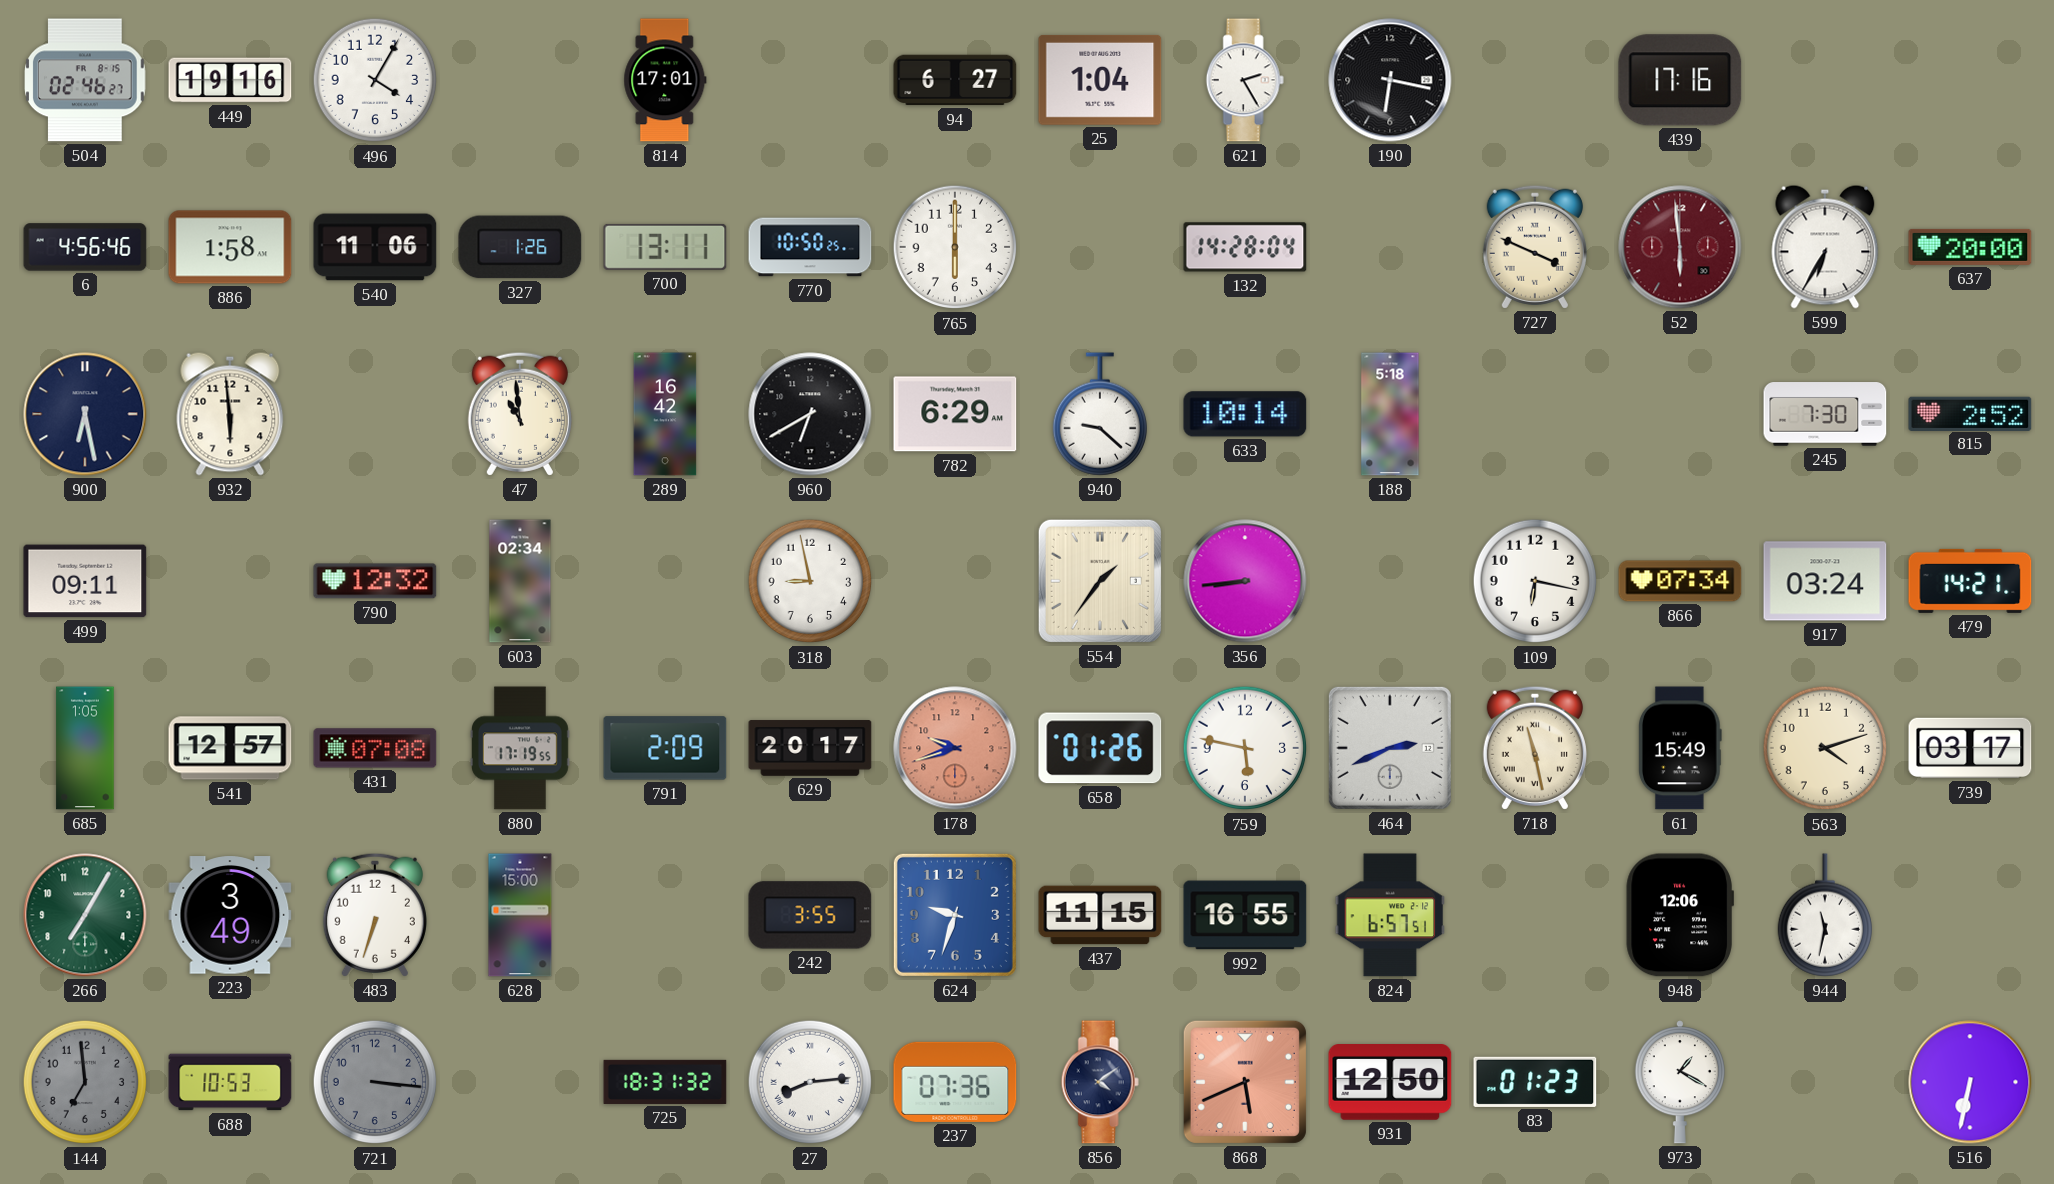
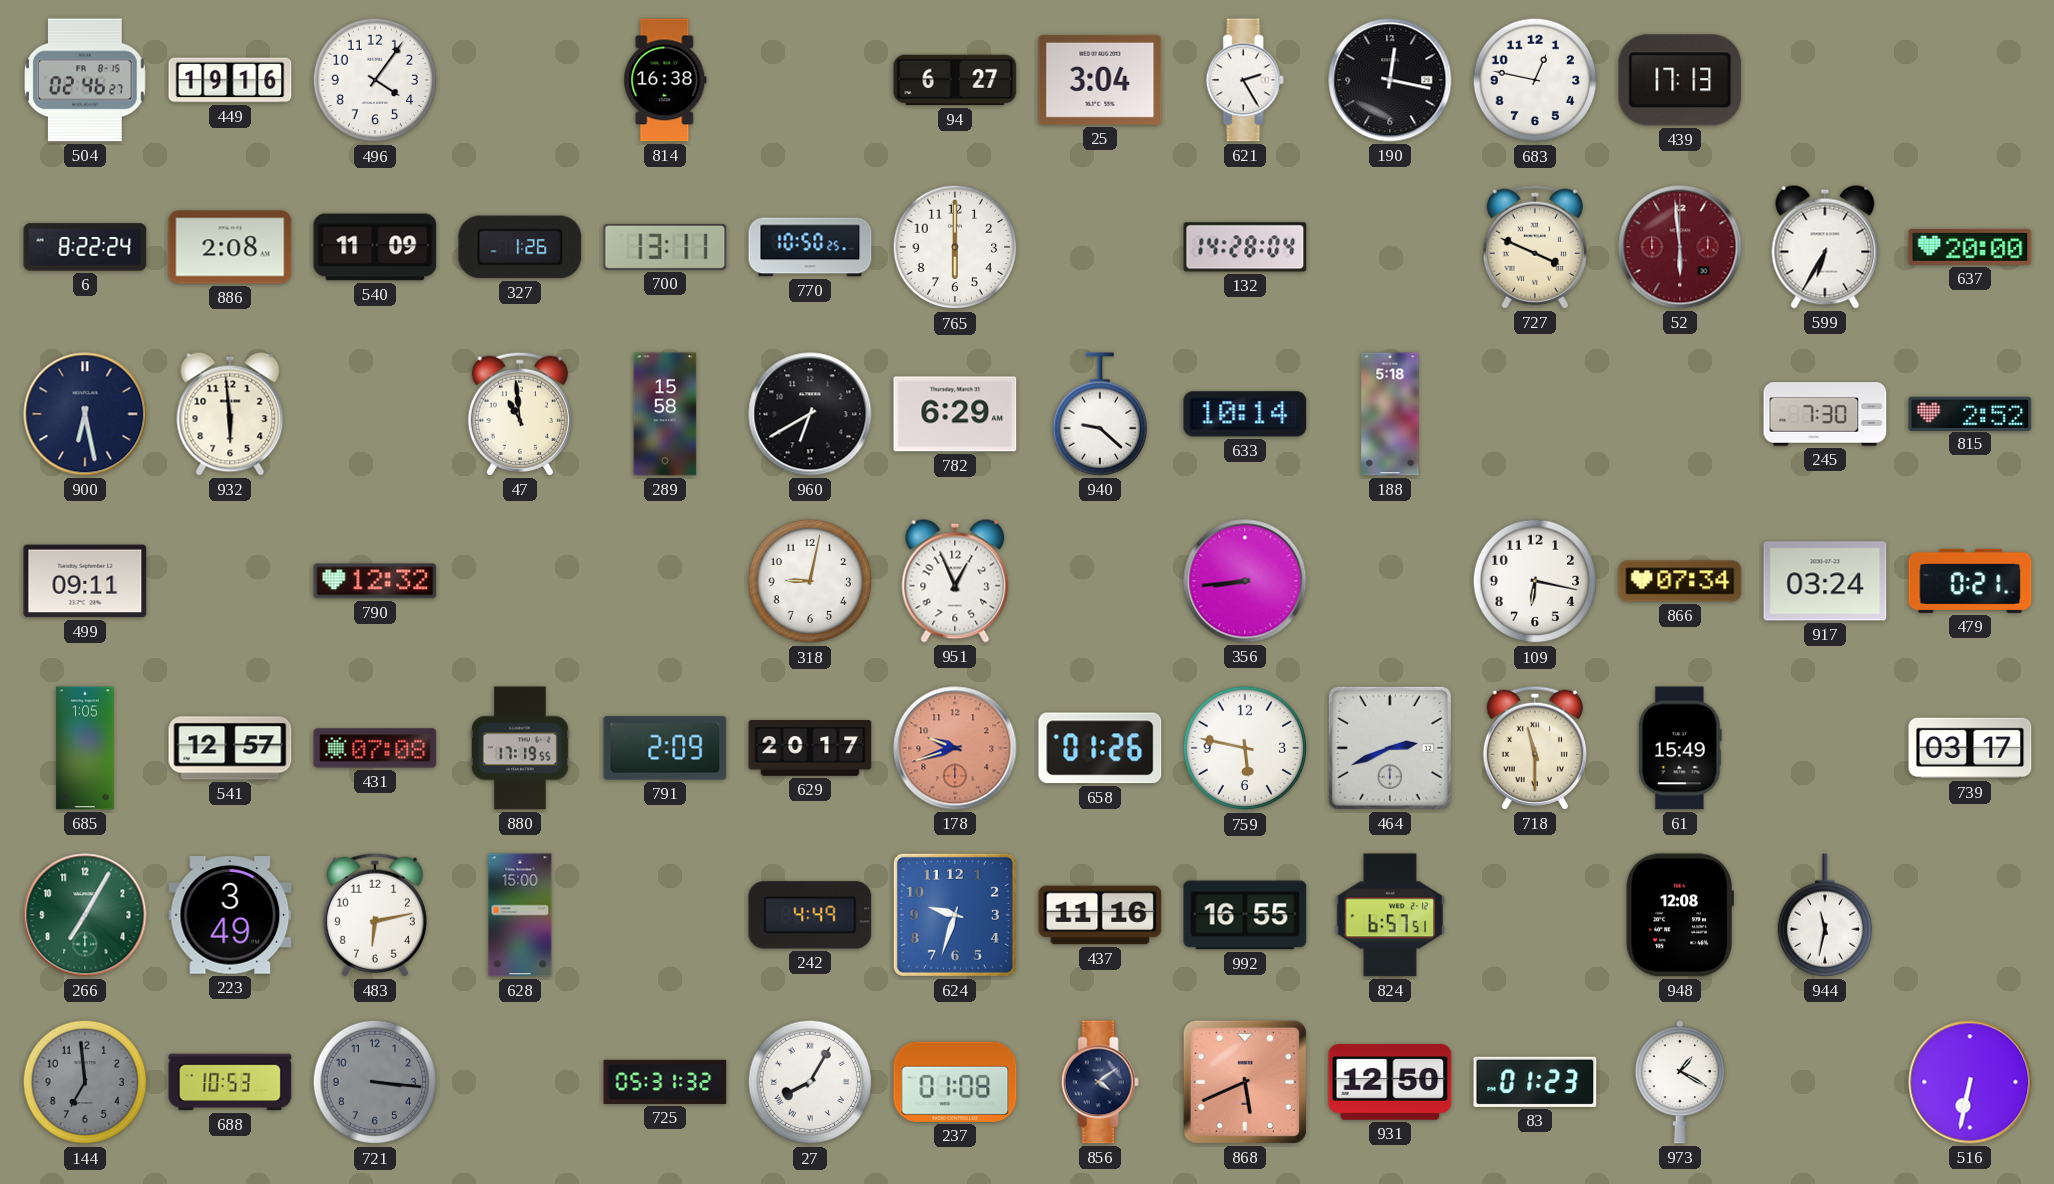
496: 4:05 -> 4:06
814: 17:01 -> 16:38
25: 1:04 -> 3:04
190: 6:17 -> 12:17
683: none -> 12:47
439: 17:16 -> 17:13
6: 4:56 -> 8:22
886: 1:58 -> 2:08
540: 11:06 -> 11:09
289: 16:42 -> 15:58
603: 02:34 -> none
318: 8:58 -> 9:02
951: none -> 12:56
554: 1:36 -> none
479: 14:21 -> 0:21
718: 11:28 -> 11:30
563: 4:12 -> none
483: 6:33 -> 6:13
242: 3:55 -> 4:49
437: 11:15 -> 11:16
948: 12:06 -> 12:08
725: 18:31 -> 05:31
27: 8:14 -> 8:05
237: 07:36 -> 01:08
